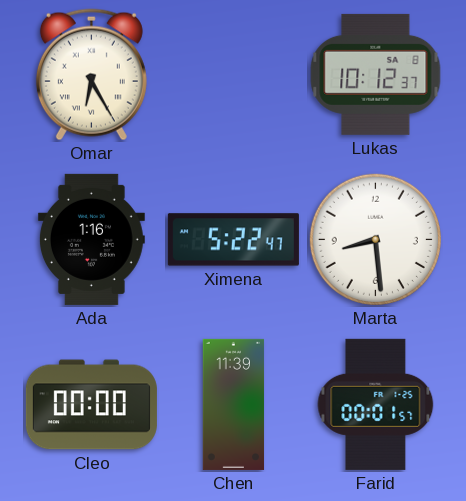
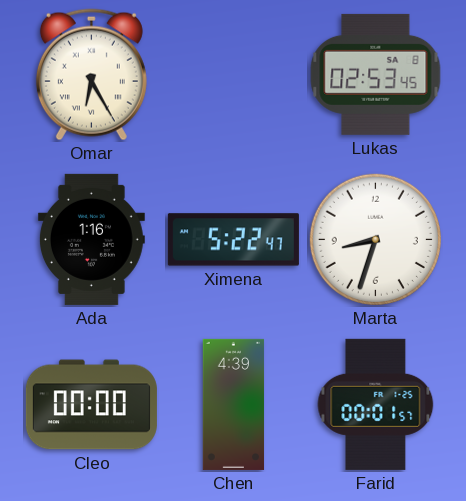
Lukas: 10:12 -> 02:53
Marta: 8:29 -> 8:33
Chen: 11:39 -> 4:39
